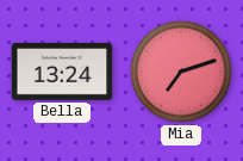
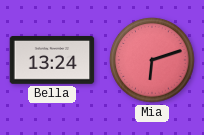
Mia: 7:12 -> 6:12
